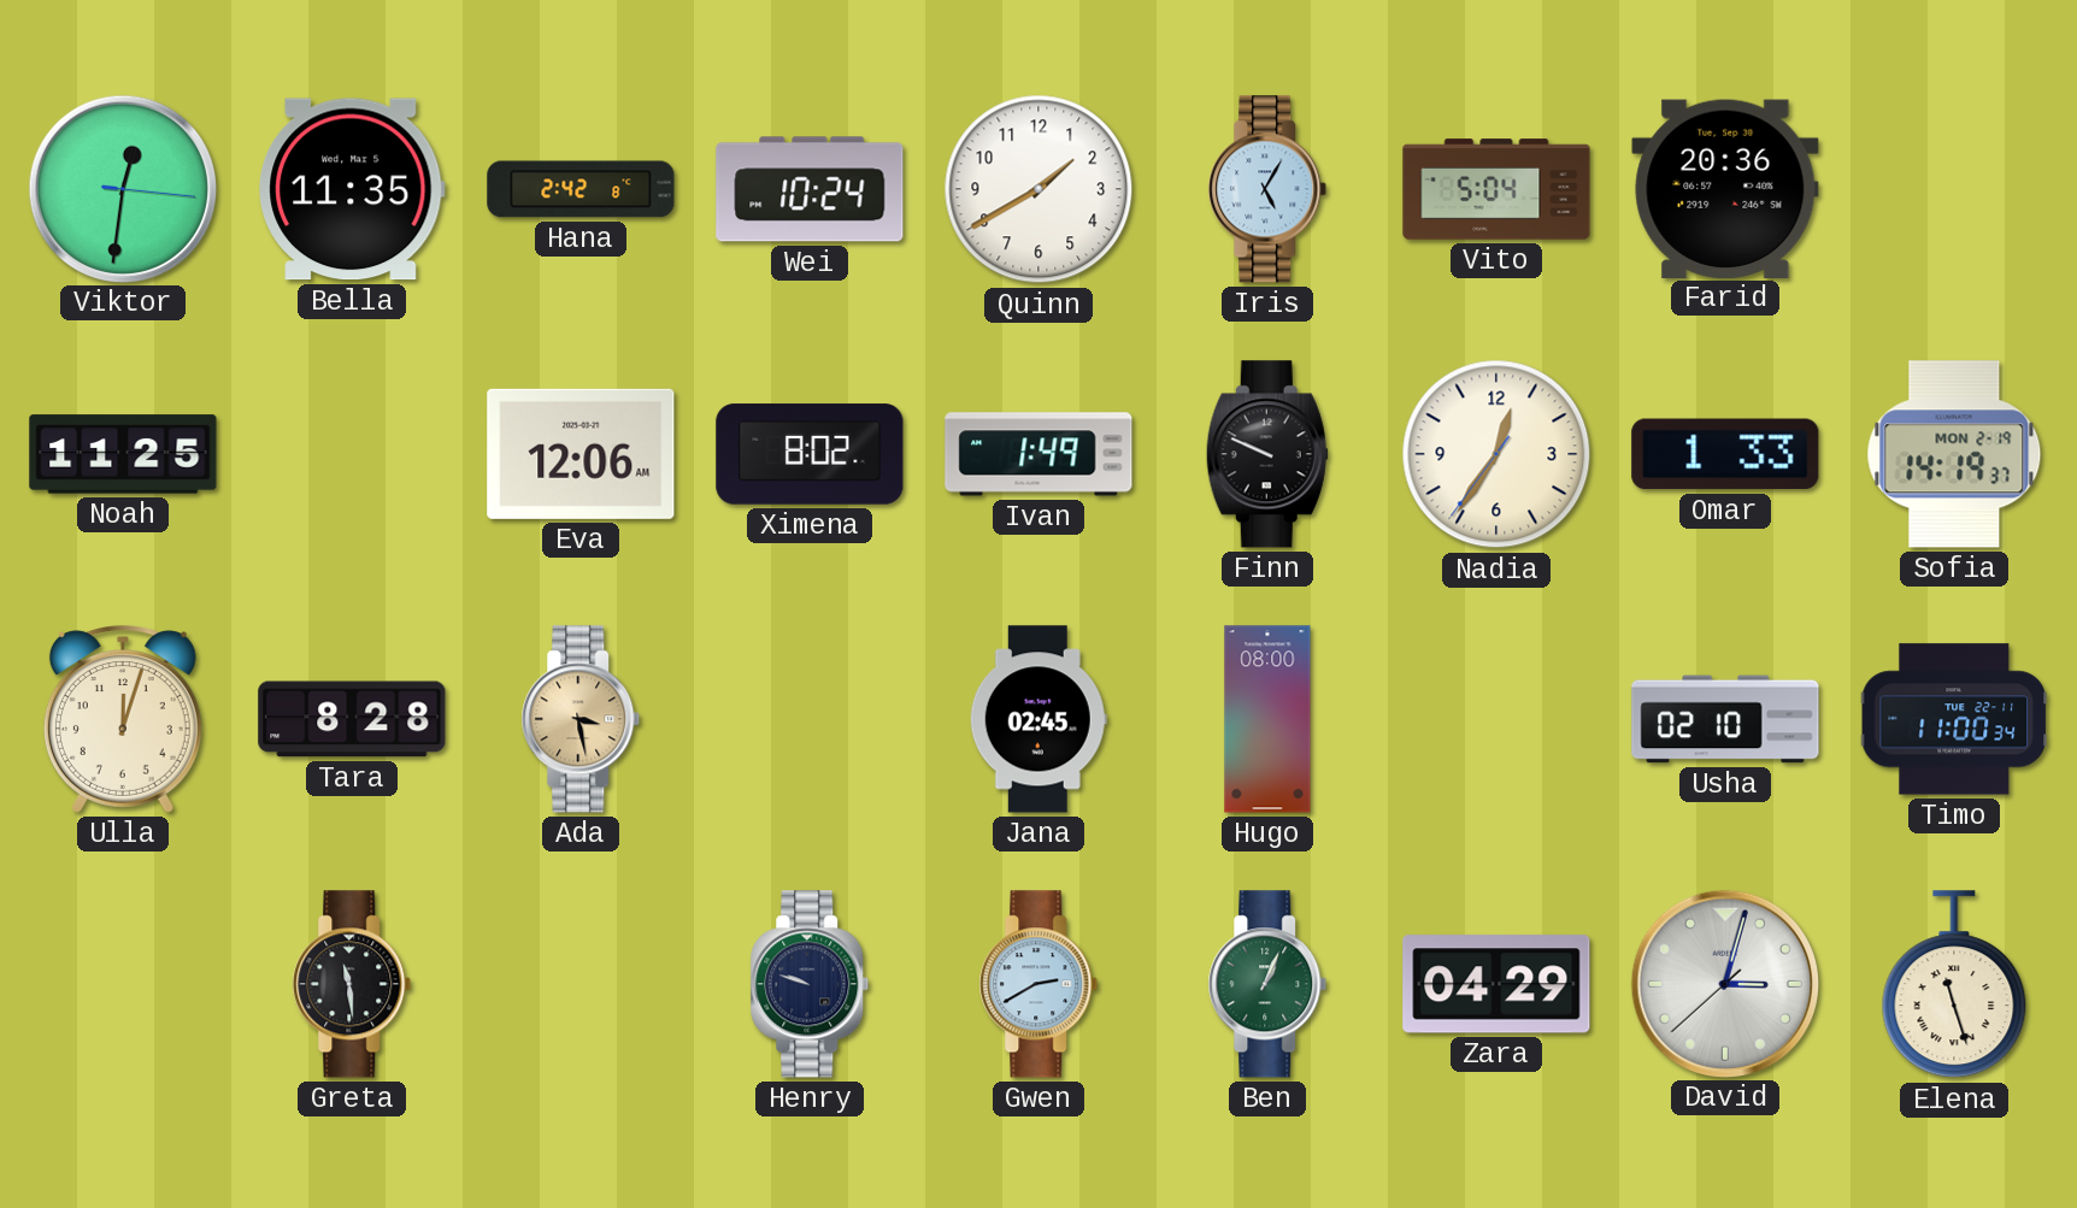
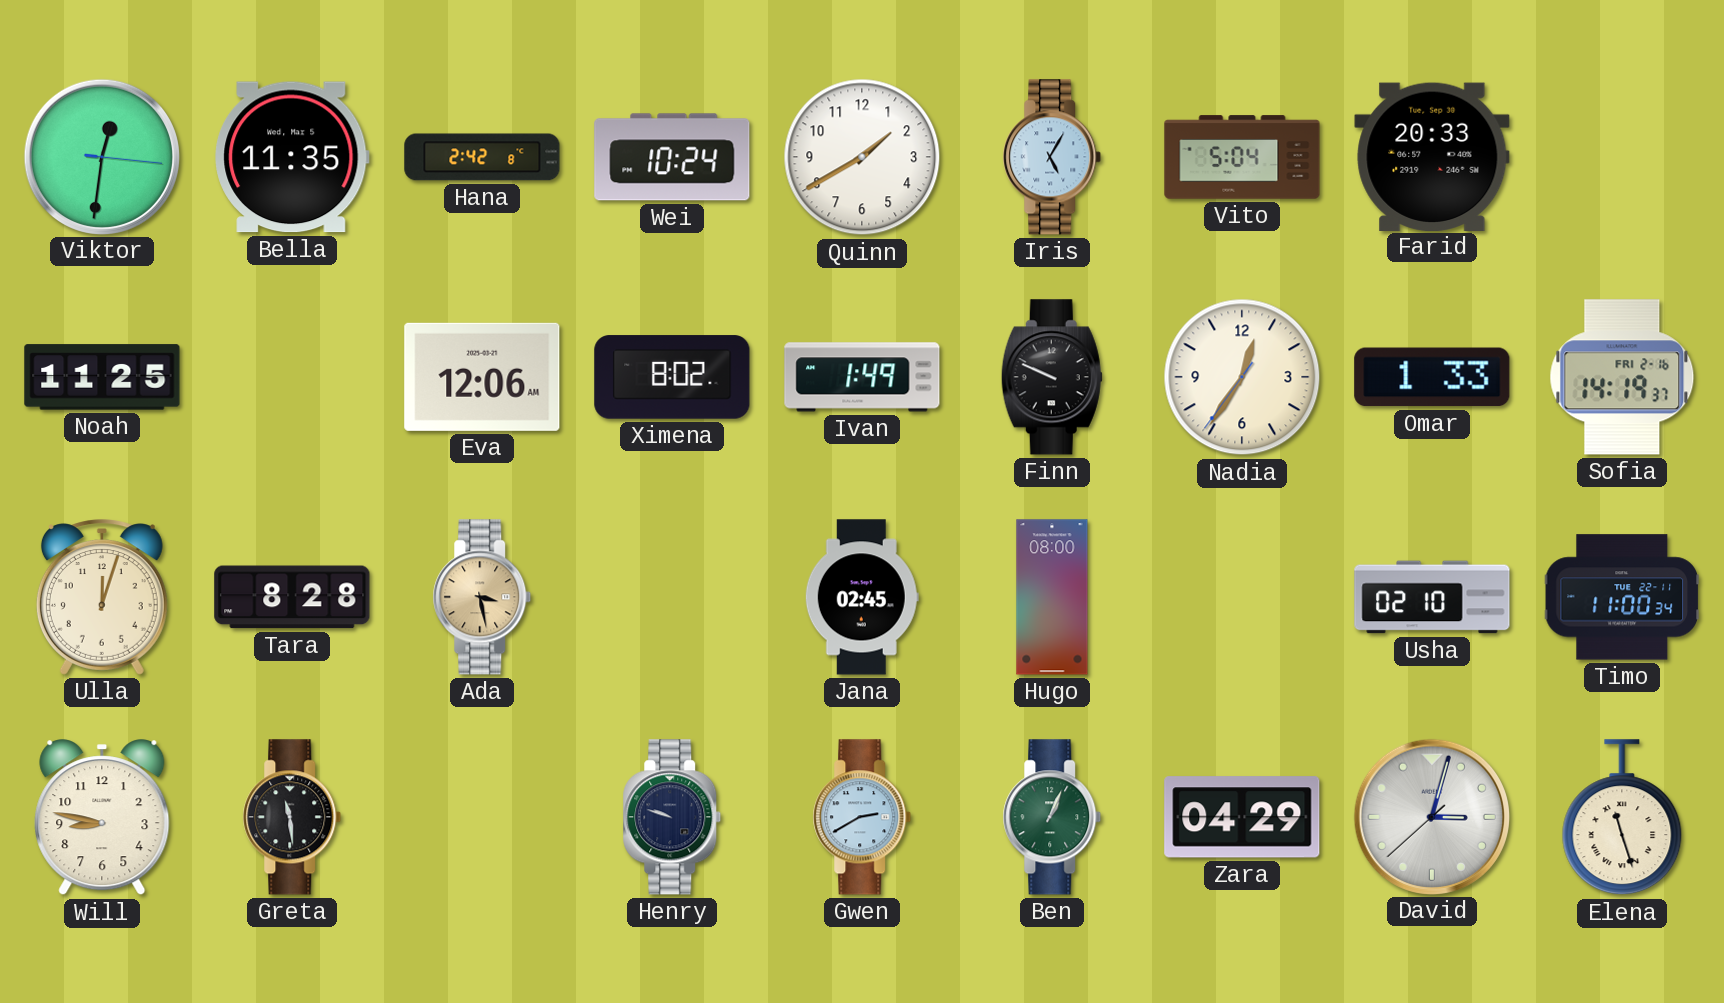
Farid: 20:36 -> 20:33
Sofia date: MON 2-19 -> FRI 2-16
Will: none -> 8:47
